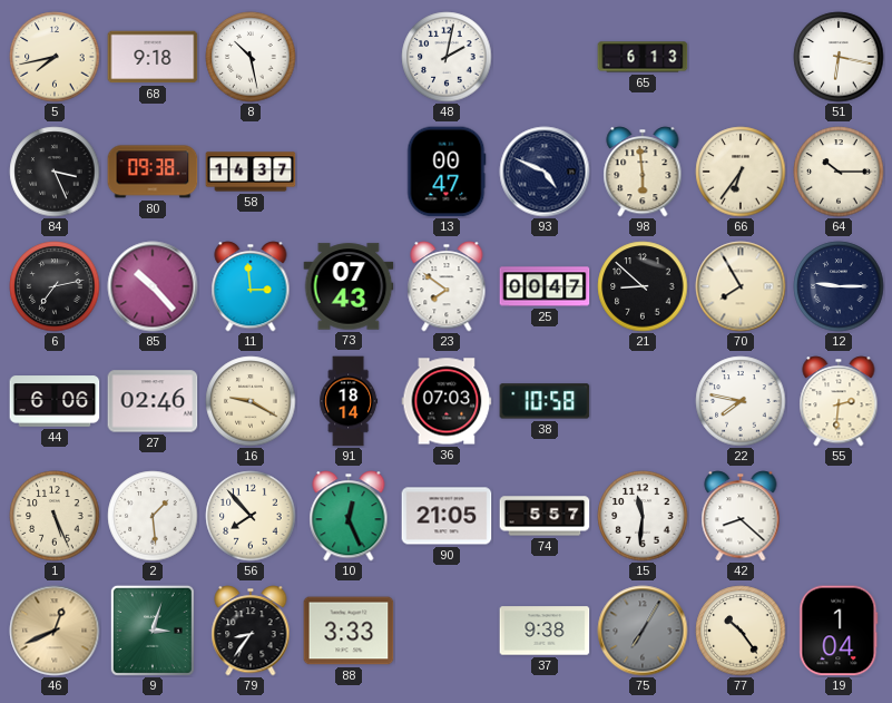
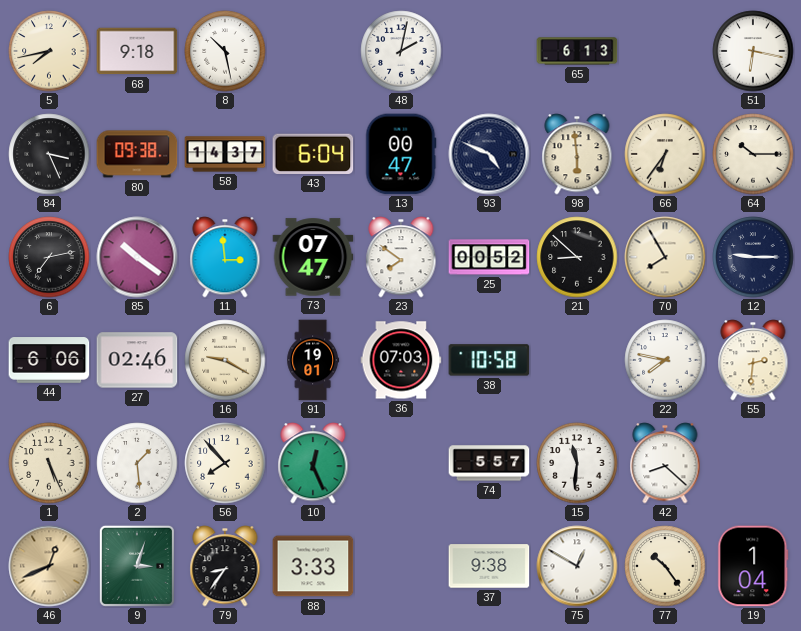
43: none -> 6:04
85: 10:23 -> 10:21
73: 07:43 -> 07:47
25: 00:47 -> 00:52
91: 18:14 -> 19:01
90: 21:05 -> none
75: 7:05 -> 12:50
75 dial: grey -> white
